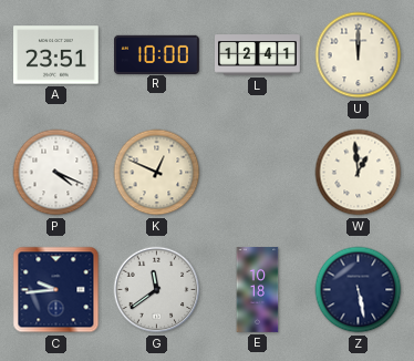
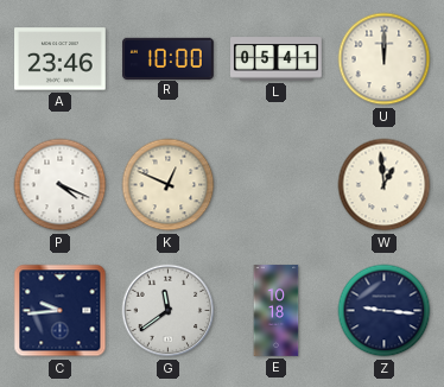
A: 23:51 -> 23:46
L: 12:41 -> 05:41
Z: 5:28 -> 9:16
